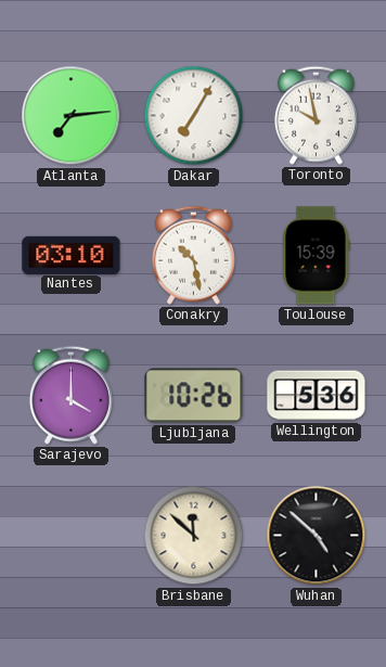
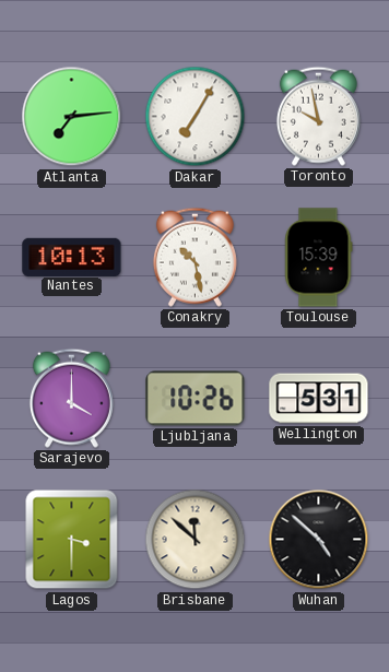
Nantes: 03:10 -> 10:13
Wellington: 5:36 -> 5:31
Lagos: none -> 3:30
